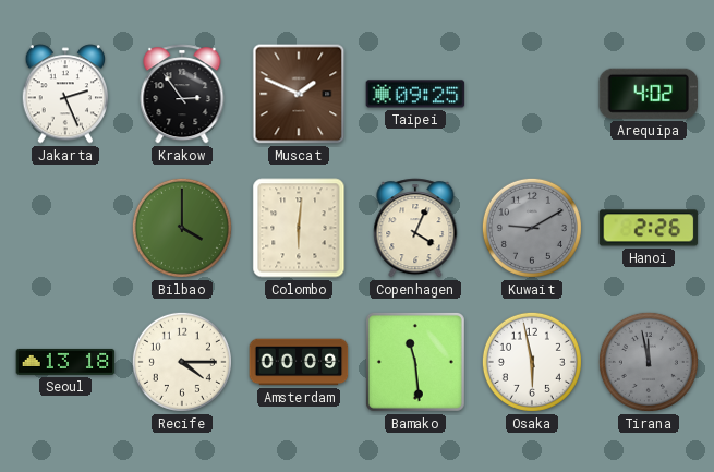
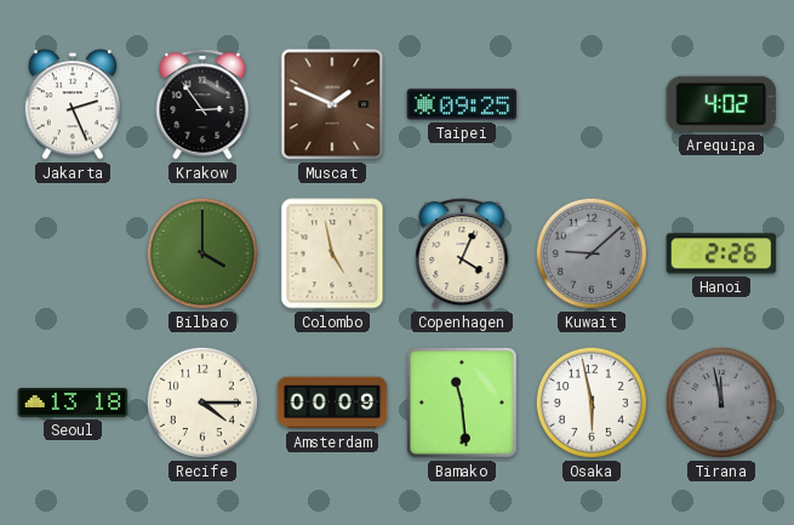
Colombo: 6:01 -> 4:58
Kuwait: 9:10 -> 9:08
